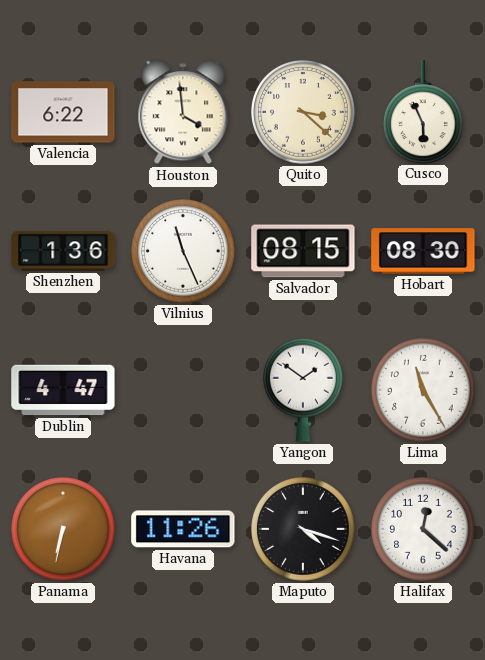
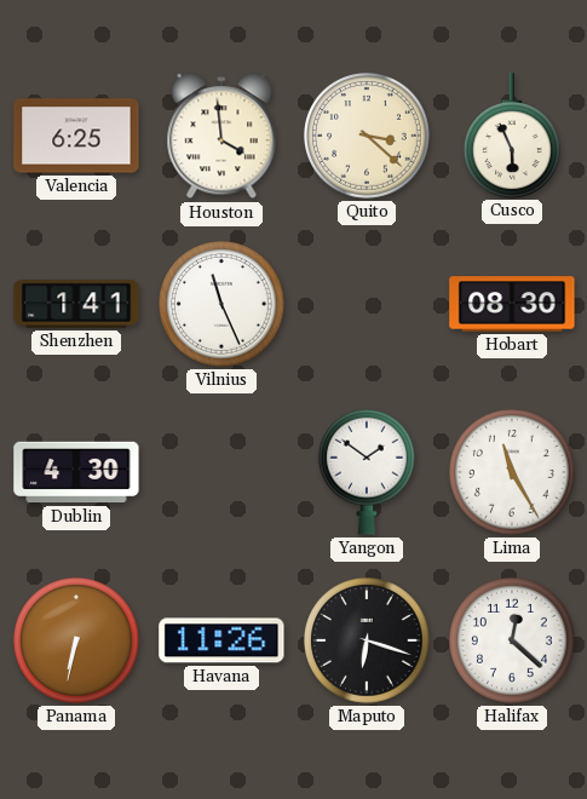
Valencia: 6:22 -> 6:25
Shenzhen: 1:36 -> 1:41
Salvador: 08:15 -> none
Dublin: 4:47 -> 4:30
Maputo: 4:18 -> 6:18
